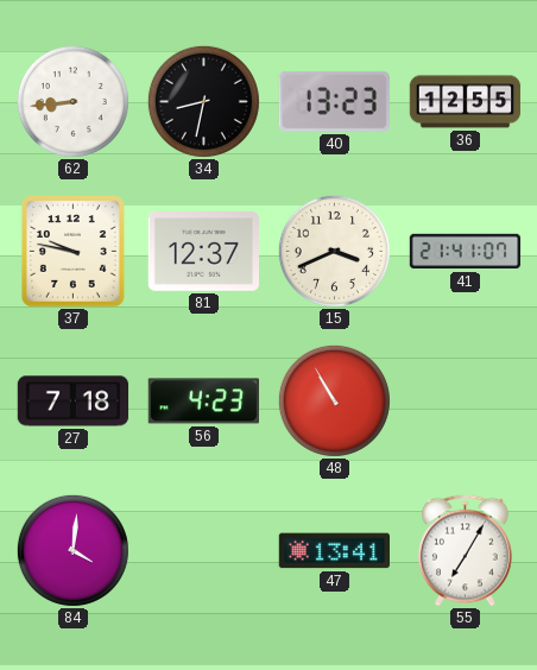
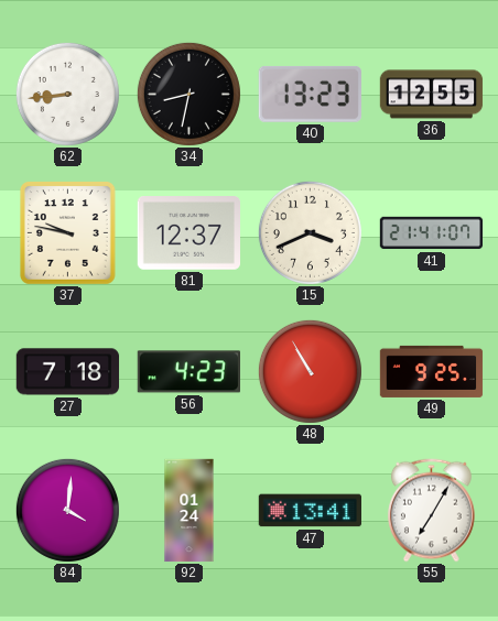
49: none -> 9:25
92: none -> 01:24
